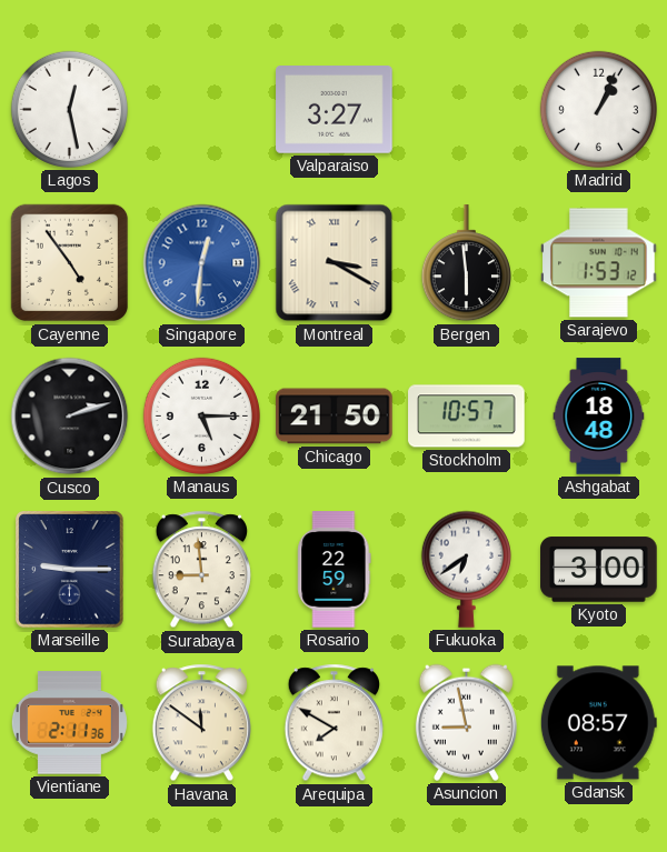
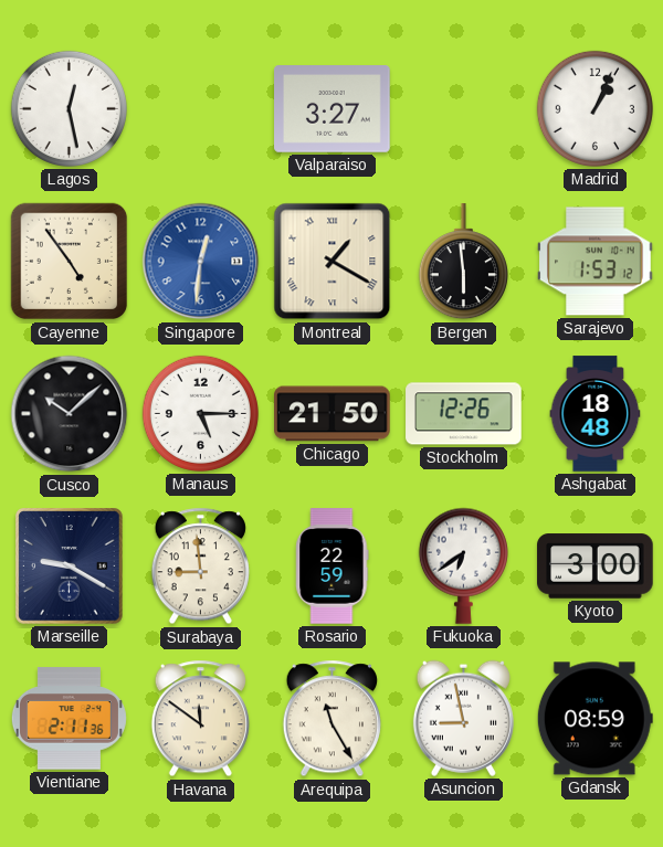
Montreal: 3:20 -> 1:20
Cusco: 2:12 -> 10:08
Stockholm: 10:57 -> 12:26
Marseille: 9:15 -> 9:20
Arequipa: 7:50 -> 11:25
Gdansk: 08:57 -> 08:59
